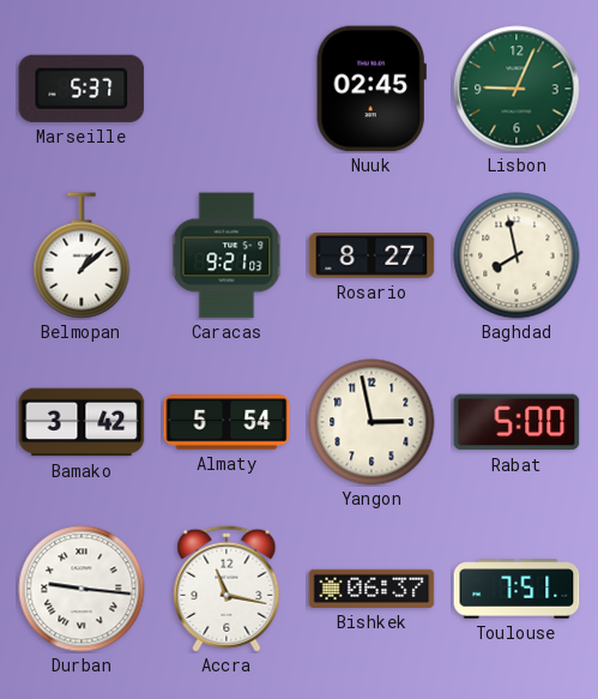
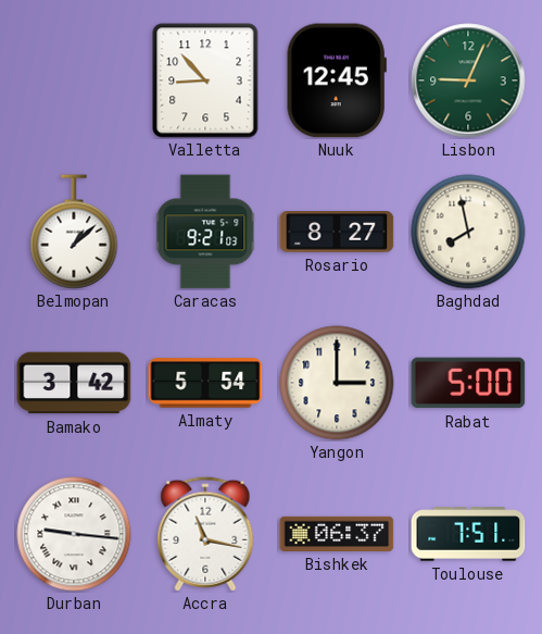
Marseille: 5:37 -> none
Valletta: none -> 8:53
Nuuk: 02:45 -> 12:45
Yangon: 2:58 -> 3:00
